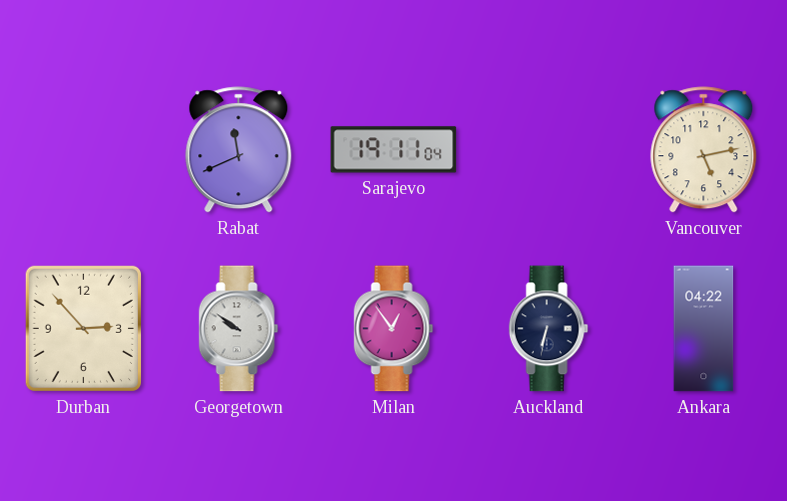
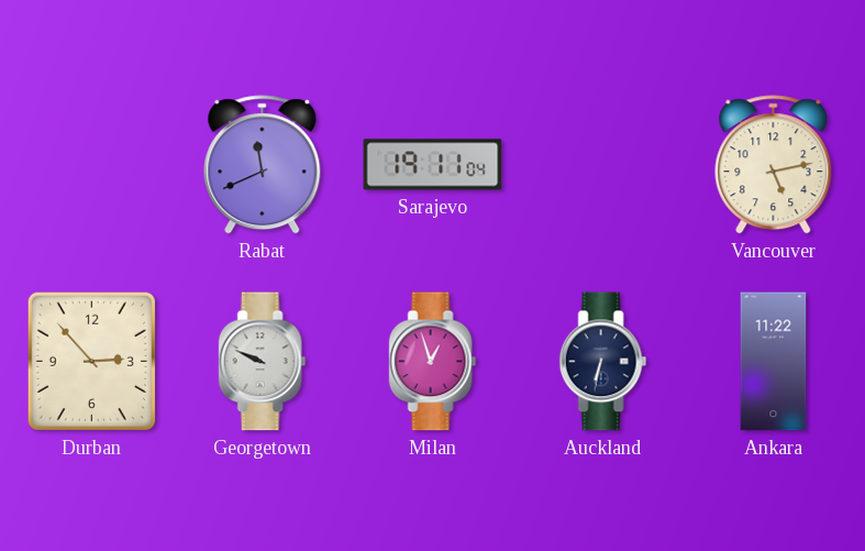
Georgetown: 9:51 -> 9:49
Milan: 12:54 -> 12:57
Ankara: 04:22 -> 11:22
